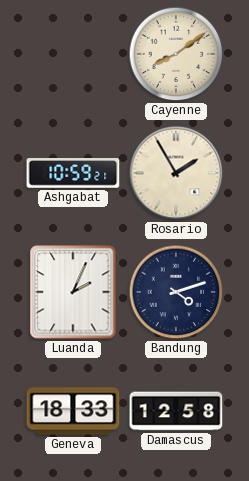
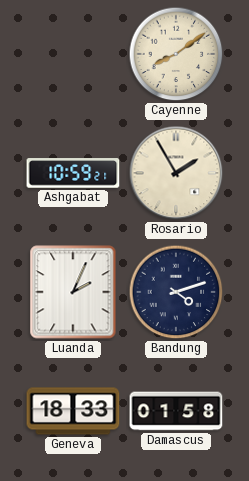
Damascus: 12:58 -> 01:58
